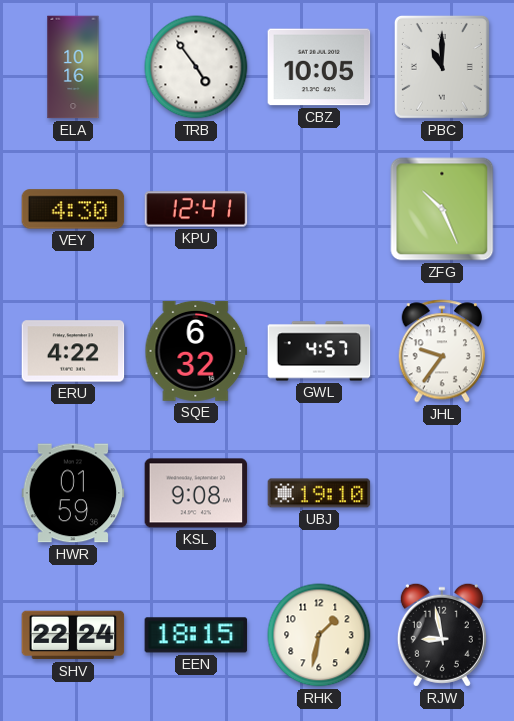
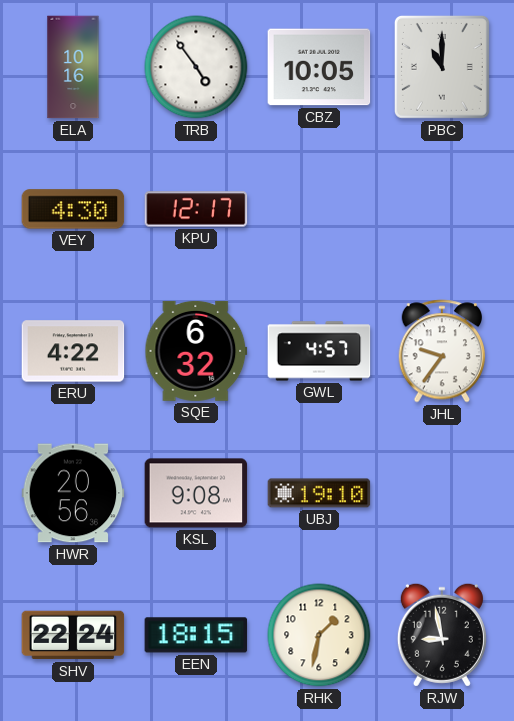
KPU: 12:41 -> 12:17
ZFG: 10:26 -> none
HWR: 01:59 -> 20:56
